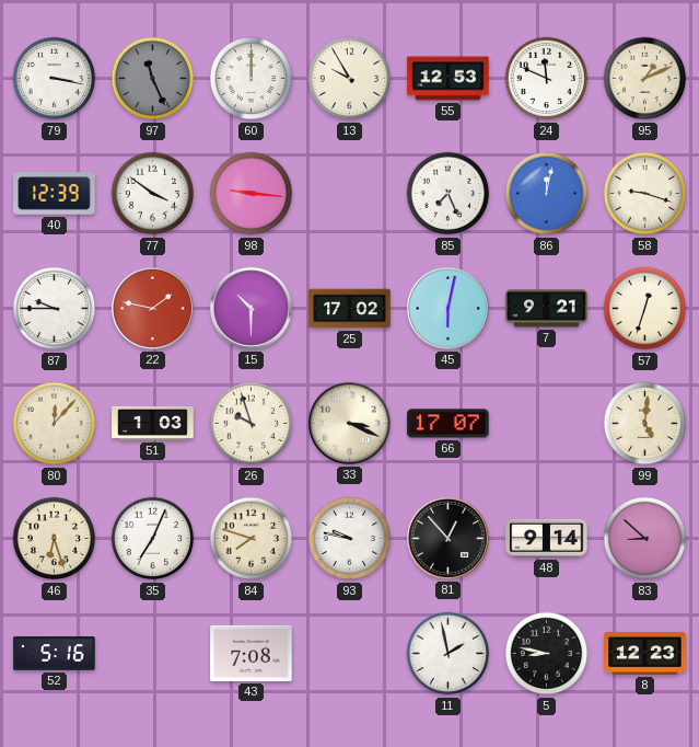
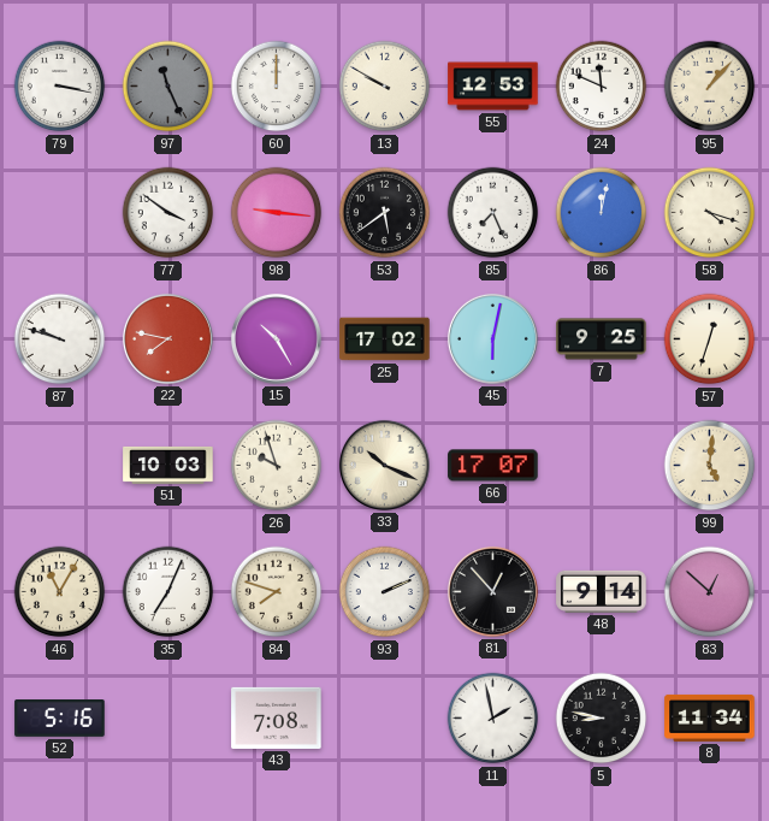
13: 9:55 -> 9:50
95: 1:11 -> 1:07
40: 12:39 -> none
53: none -> 5:39
58: 9:18 -> 4:18
87: 9:45 -> 9:48
22: 1:47 -> 7:47
15: 10:30 -> 10:25
7: 9:21 -> 9:25
80: 12:07 -> none
51: 1:03 -> 10:03
33: 3:19 -> 10:19
46: 6:27 -> 11:05
93: 9:47 -> 2:11
83: 8:52 -> 12:52
8: 12:23 -> 11:34
